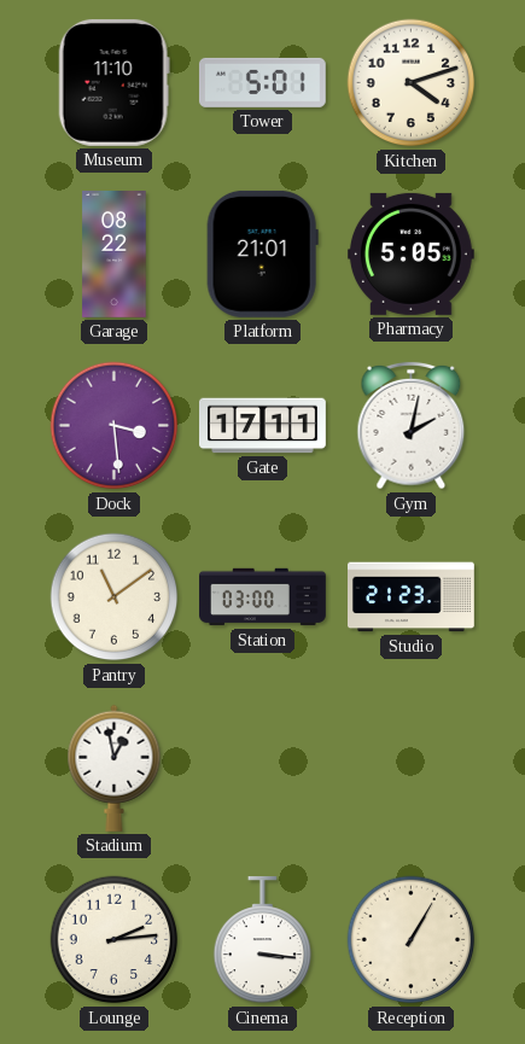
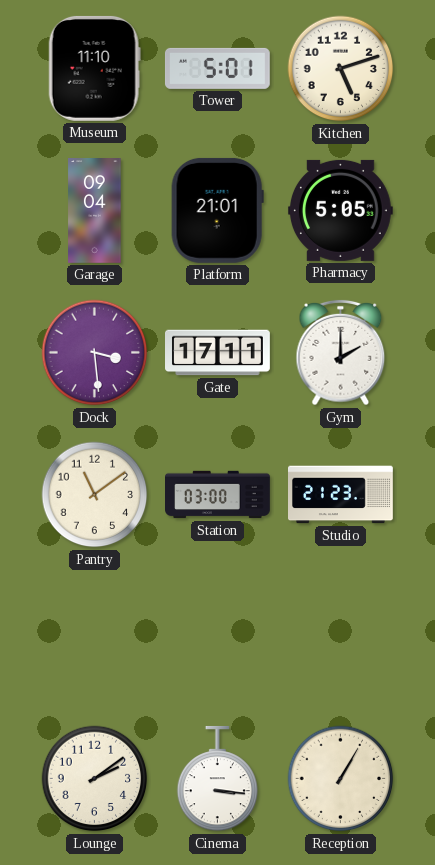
Kitchen: 4:12 -> 5:12
Garage: 08:22 -> 09:04
Gym: 2:02 -> 2:00
Stadium: 12:58 -> none
Lounge: 2:14 -> 2:09
